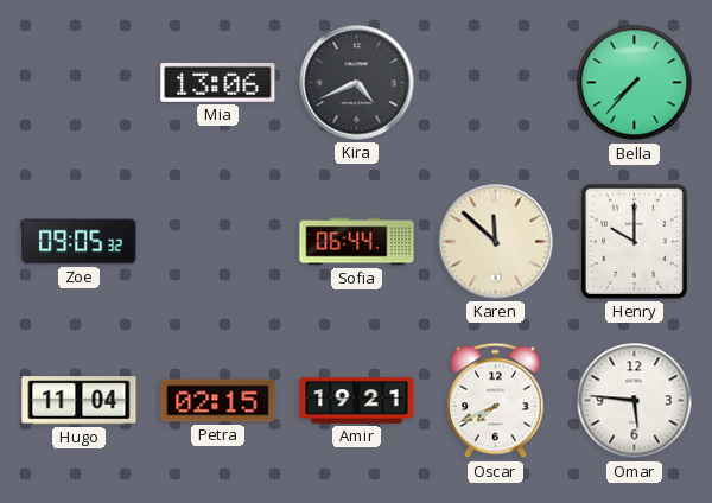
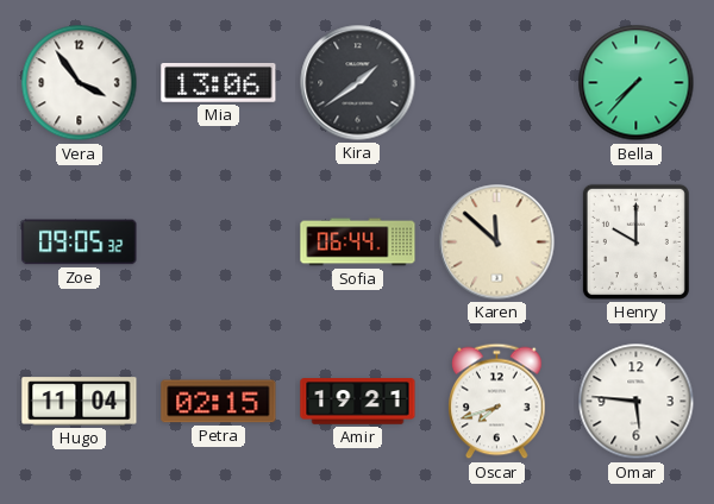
Vera: none -> 3:54
Kira: 4:41 -> 1:39
Oscar: 7:41 -> 7:42
